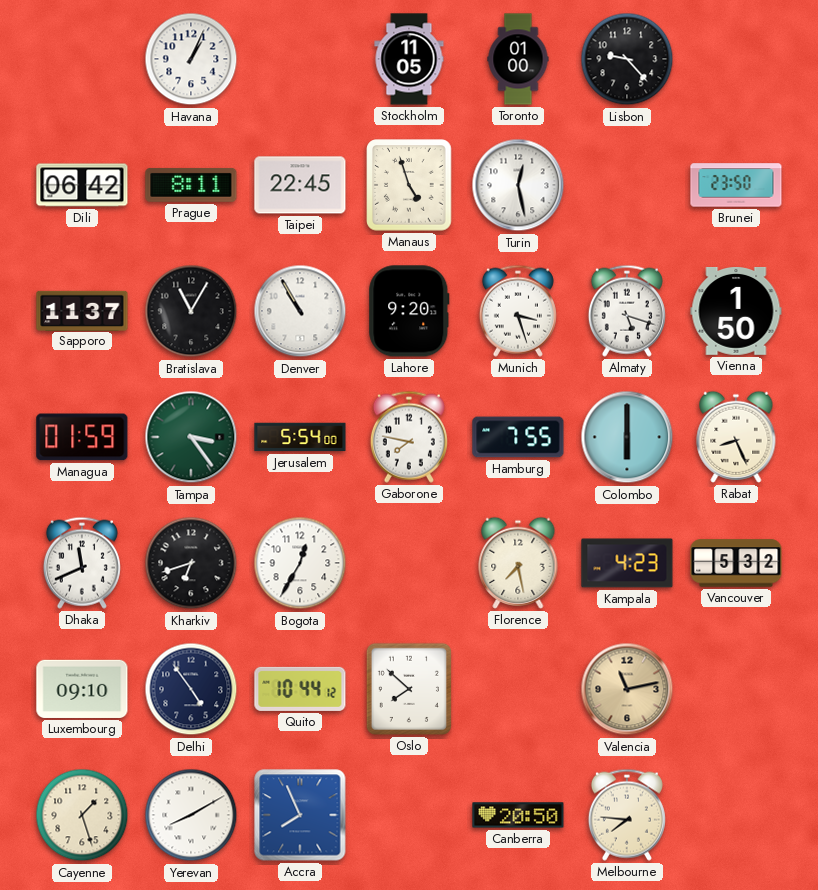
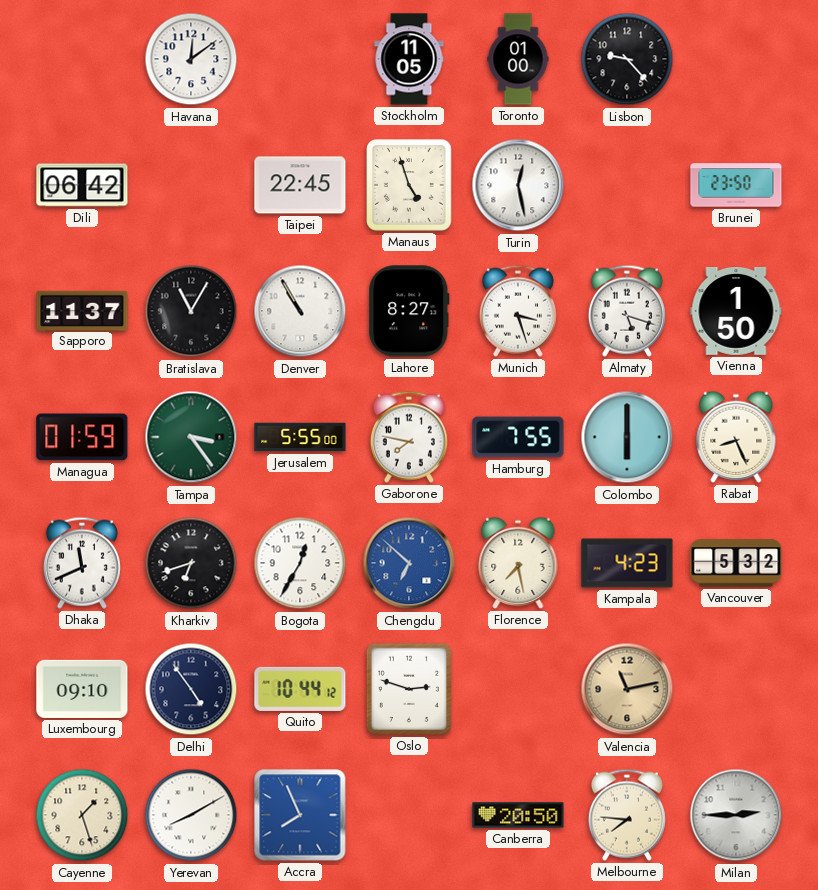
Havana: 1:04 -> 12:09
Prague: 8:11 -> none
Lahore: 9:20 -> 8:27
Jerusalem: 5:54 -> 5:55
Chengdu: none -> 6:52
Oslo: 7:52 -> 2:48
Milan: none -> 2:45
